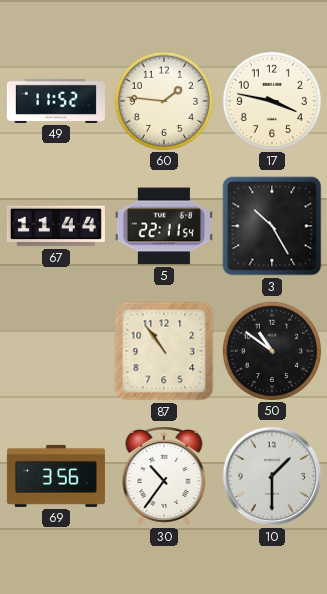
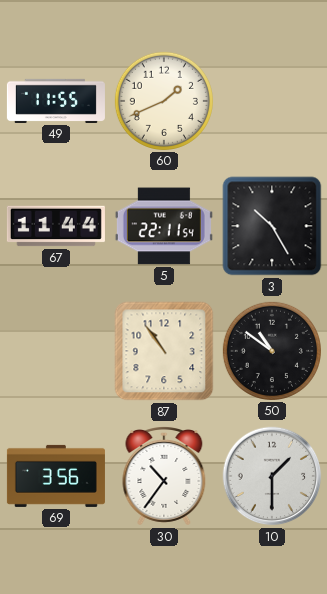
49: 11:52 -> 11:55
60: 1:46 -> 1:41
17: 3:47 -> none
